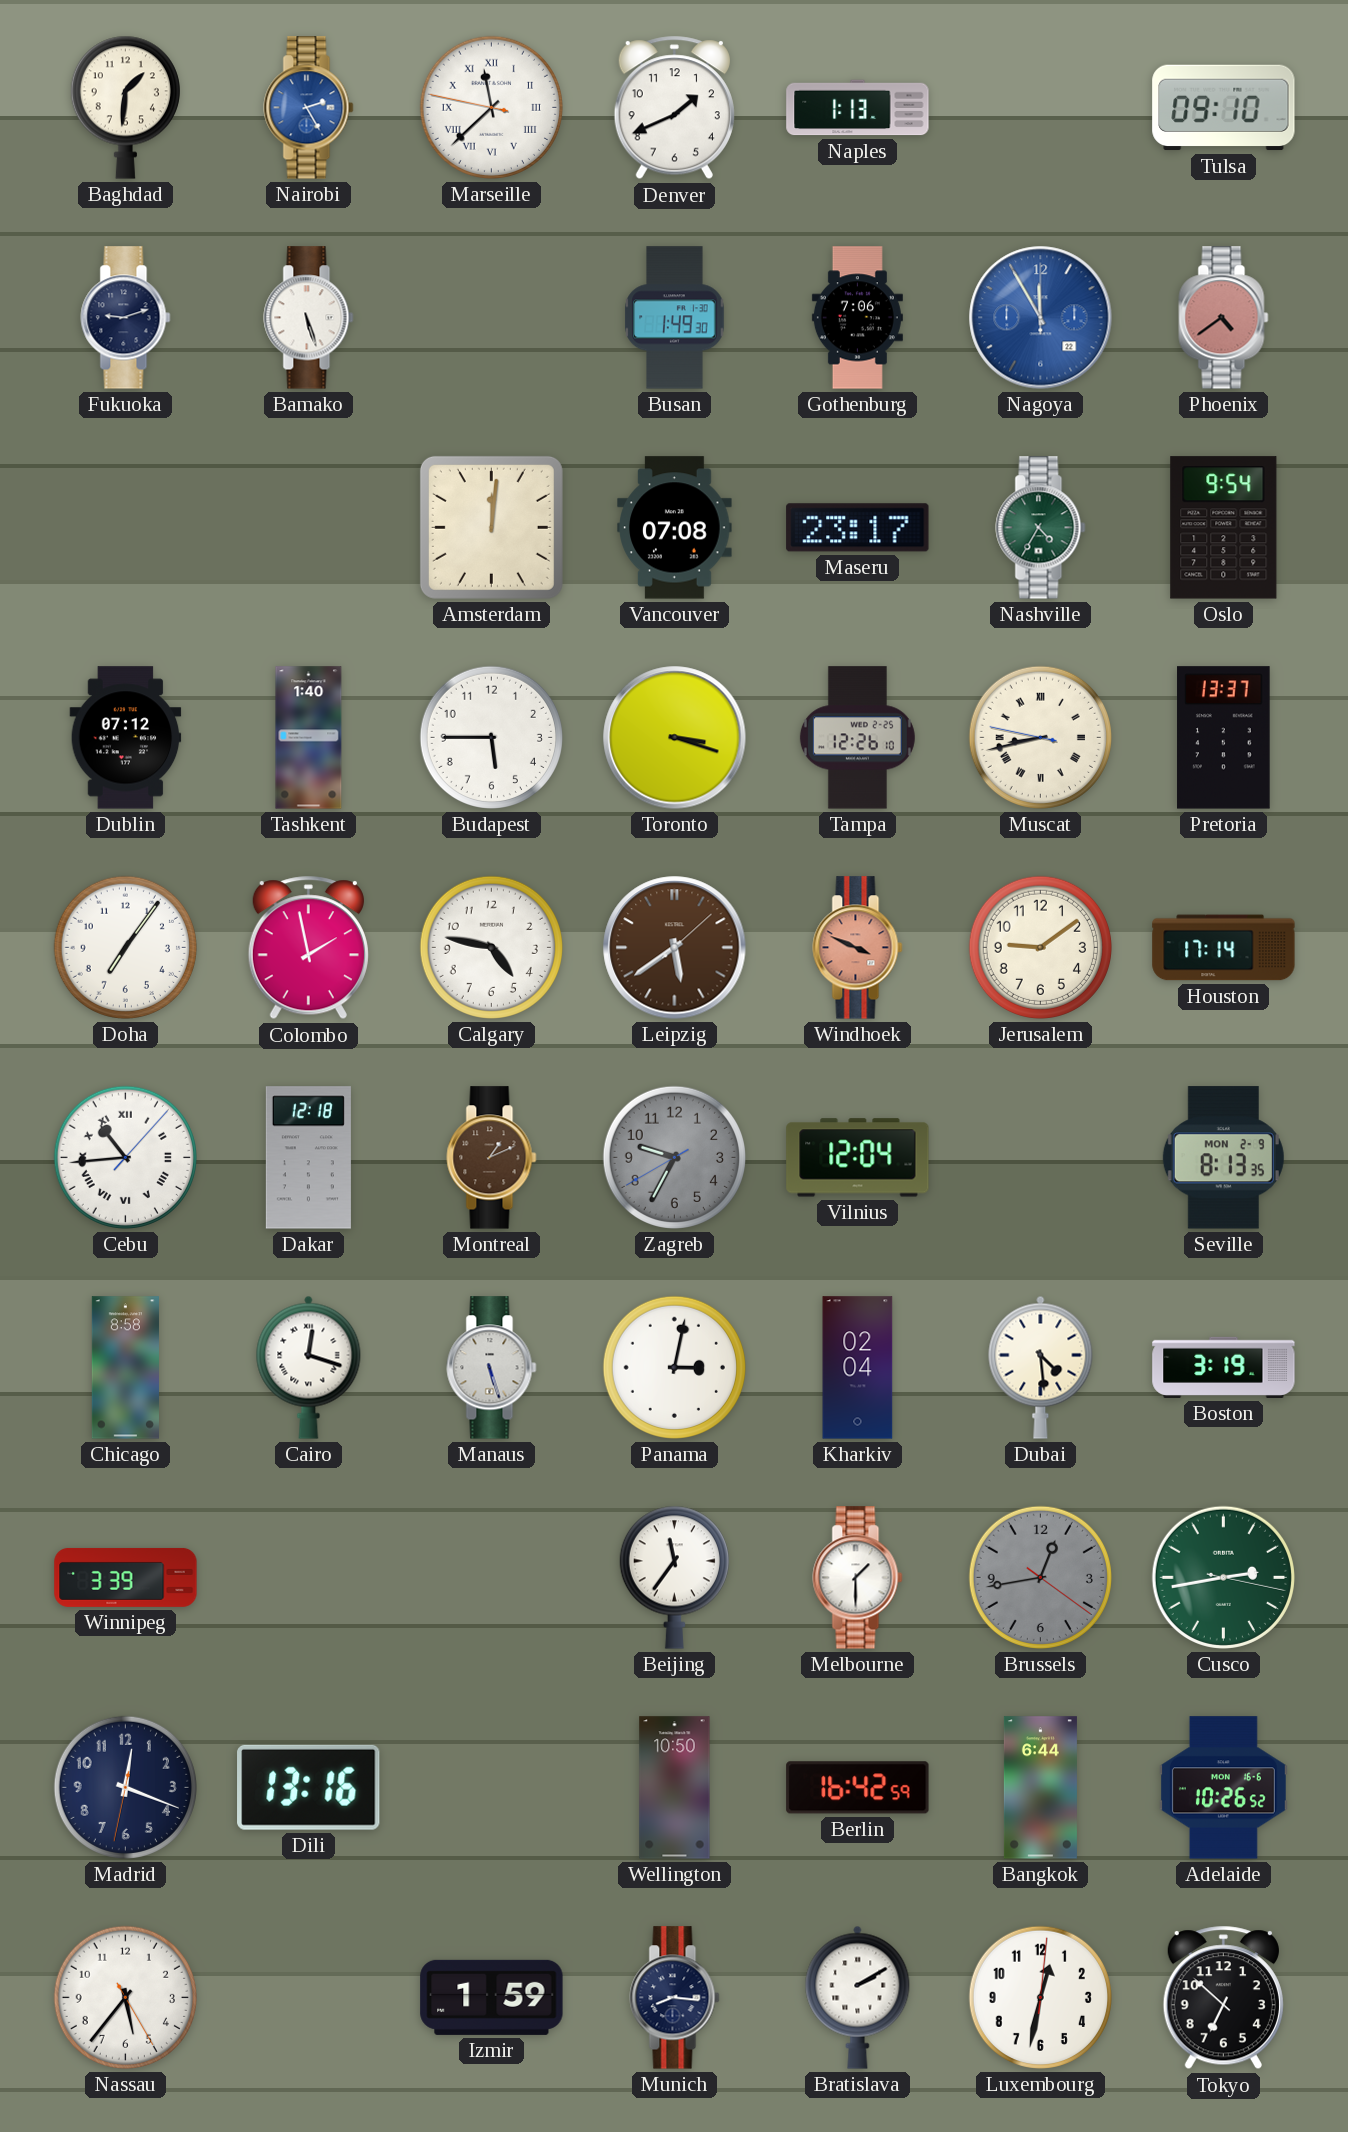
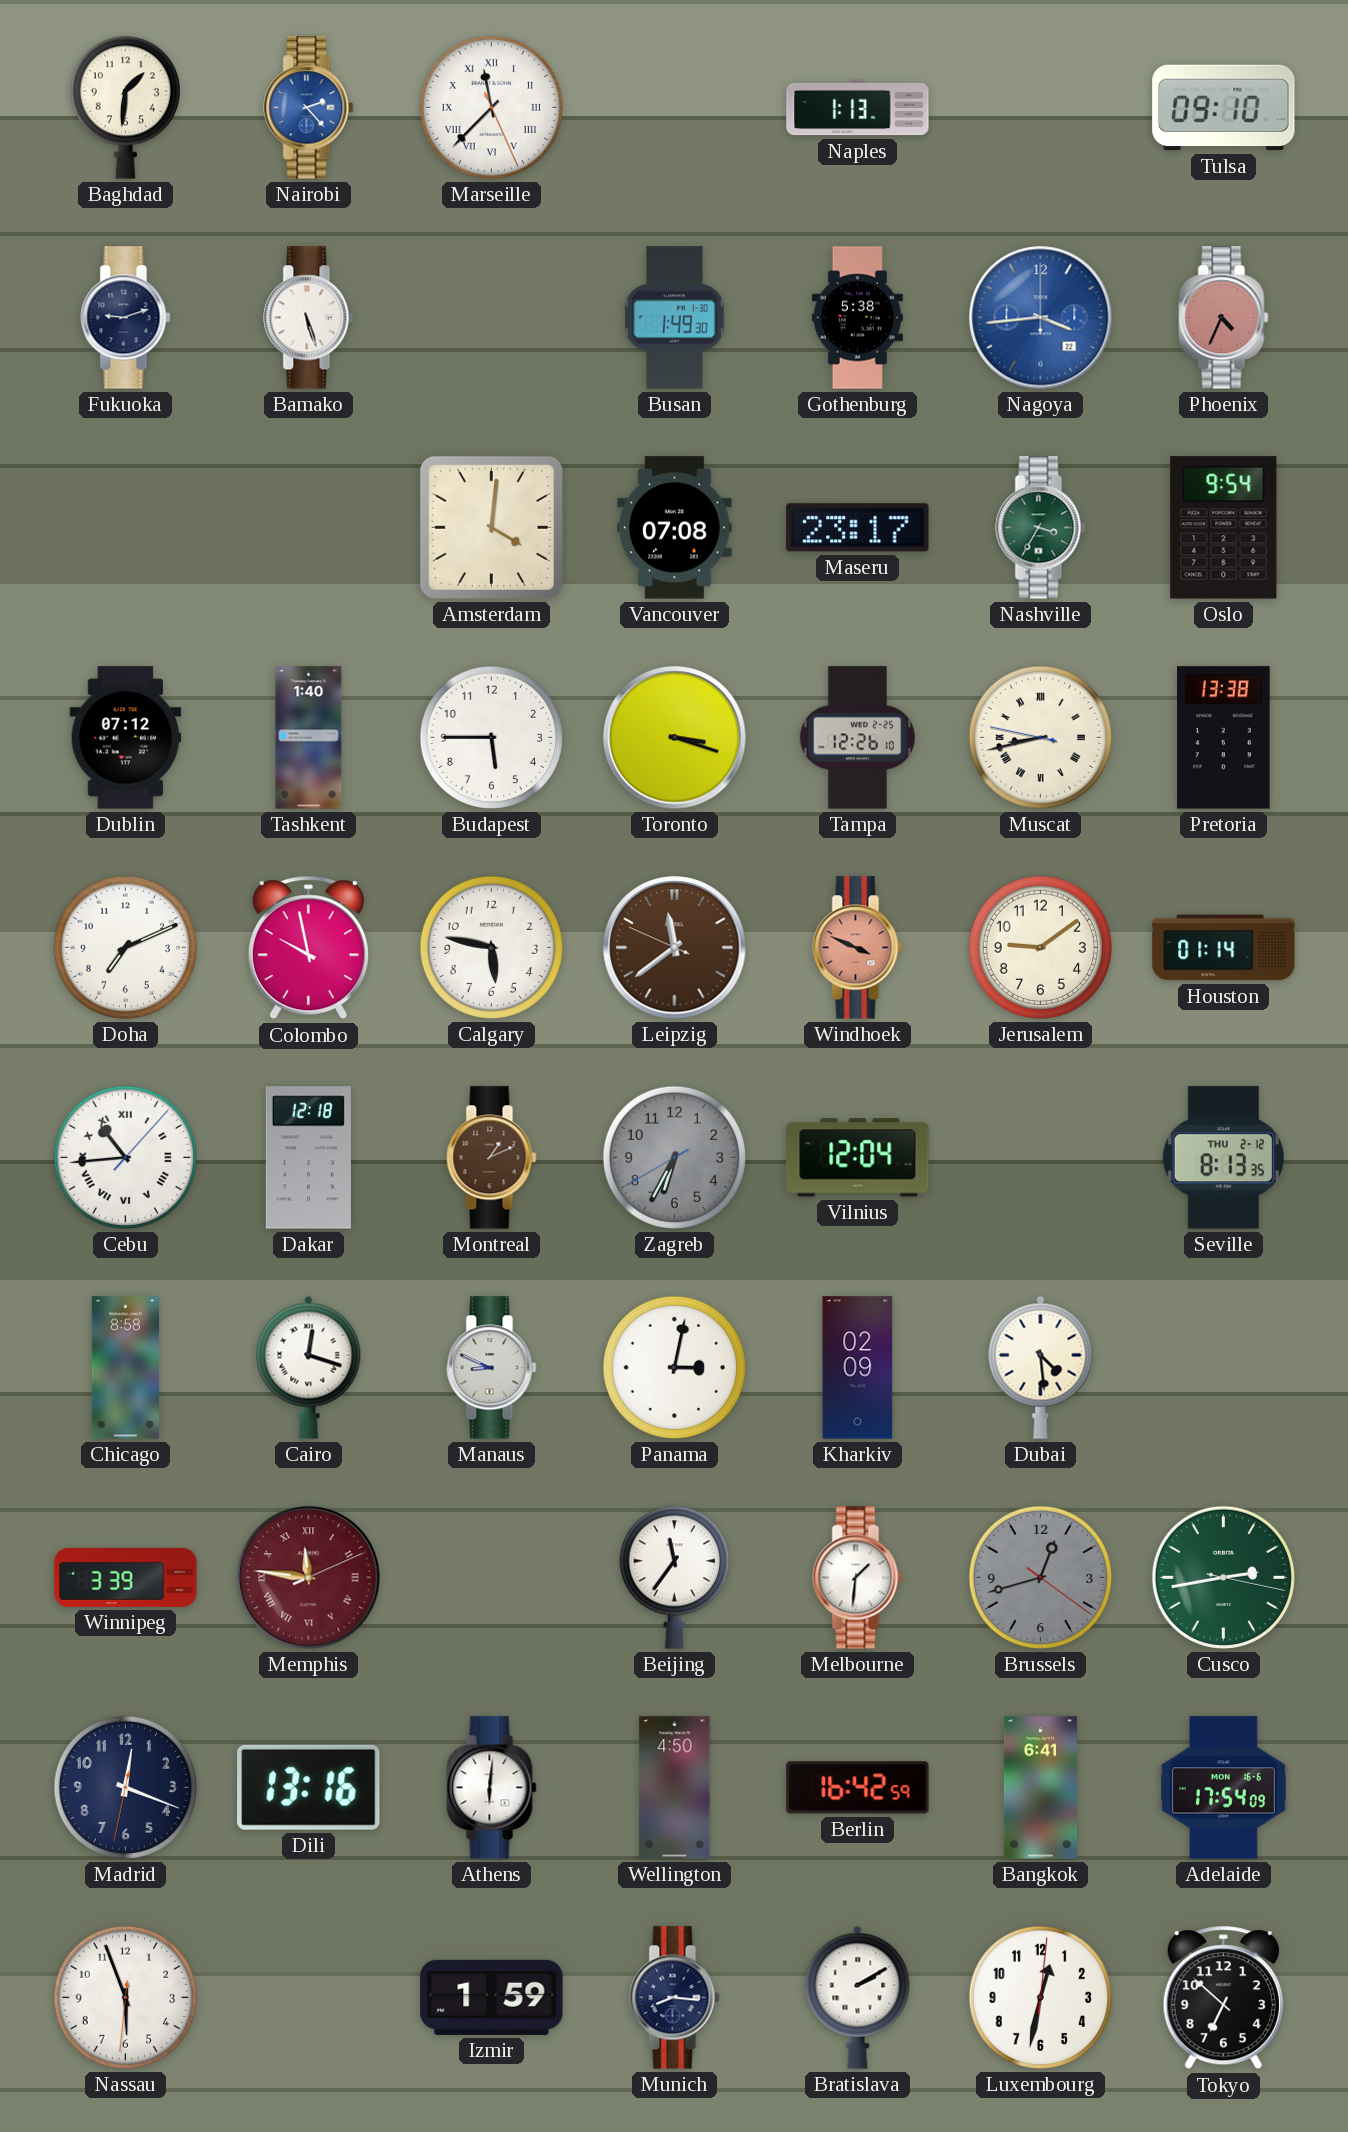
Nairobi: 2:25 -> 2:23
Marseille: 11:37:47 -> 11:37:26
Denver: 1:41 -> none
Gothenburg: 7:06 -> 5:38
Nagoya: 11:55 -> 3:44
Phoenix: 4:39 -> 4:34
Amsterdam: 12:01 -> 4:01
Nashville: 4:35 -> 3:35
Pretoria: 13:37 -> 13:38
Doha: 7:06 -> 7:11
Colombo: 1:58 -> 9:58
Calgary: 4:47 -> 5:47
Leipzig: 5:39 -> 11:38
Houston: 17:14 -> 01:14
Zagreb: 9:34 -> 6:34
Seville date: MON 2-9 -> THU 2-12
Manaus: 5:27 -> 8:49
Kharkiv: 02:04 -> 02:09
Boston: 3:19 -> none
Memphis: none -> 11:46
Melbourne: 1:30 -> 1:31
Brussels: 12:43 -> 12:42
Athens: none -> 6:01
Wellington: 10:50 -> 4:50
Bangkok: 6:44 -> 6:41
Adelaide: 10:26 -> 17:54
Nassau: 5:36 -> 5:56
